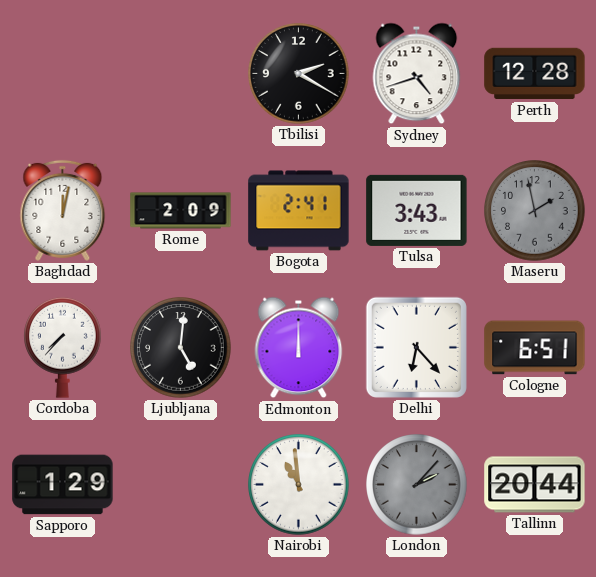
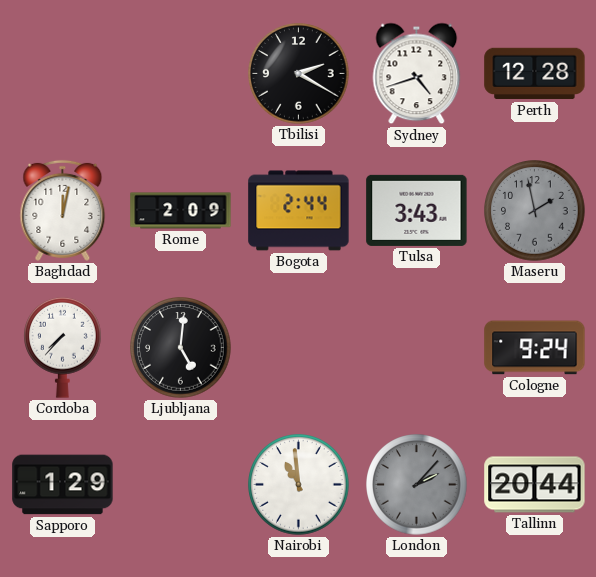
Bogota: 2:41 -> 2:44
Edmonton: 12:00 -> none
Delhi: 6:23 -> none
Cologne: 6:51 -> 9:24
